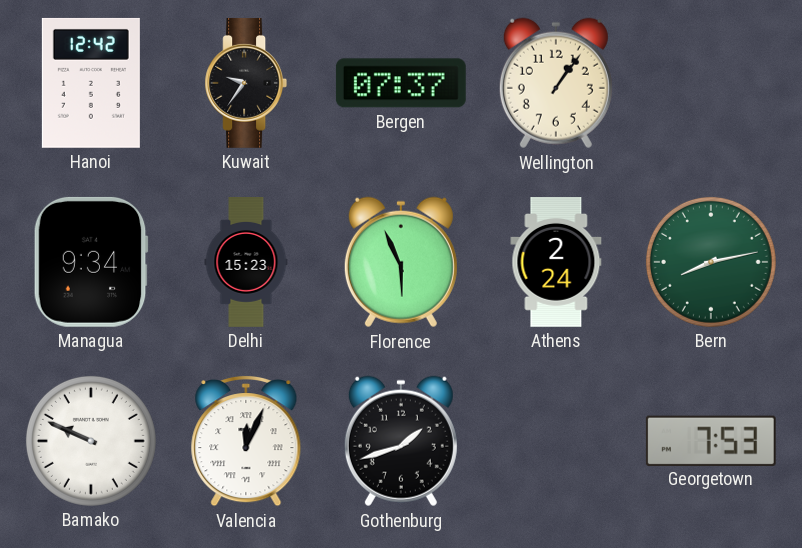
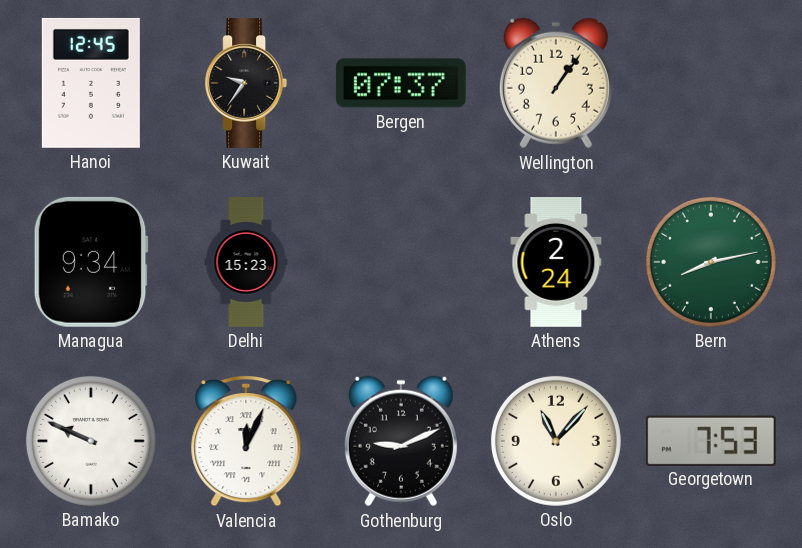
Hanoi: 12:42 -> 12:45
Florence: 5:56 -> none
Gothenburg: 1:42 -> 9:11
Oslo: none -> 11:07
